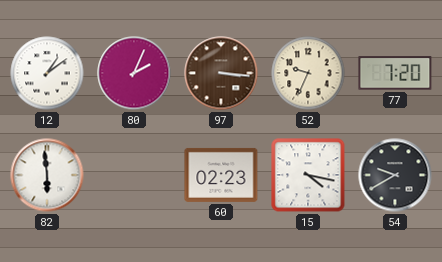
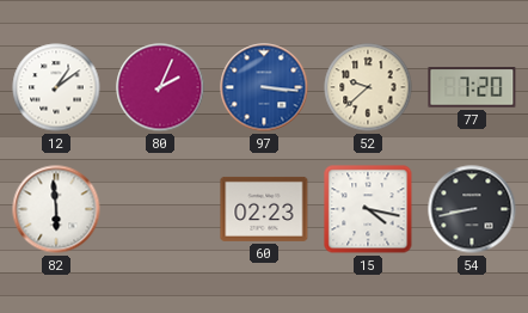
97 dial: brown -> blue
52: 9:34 -> 9:38
54: 9:40 -> 8:43
